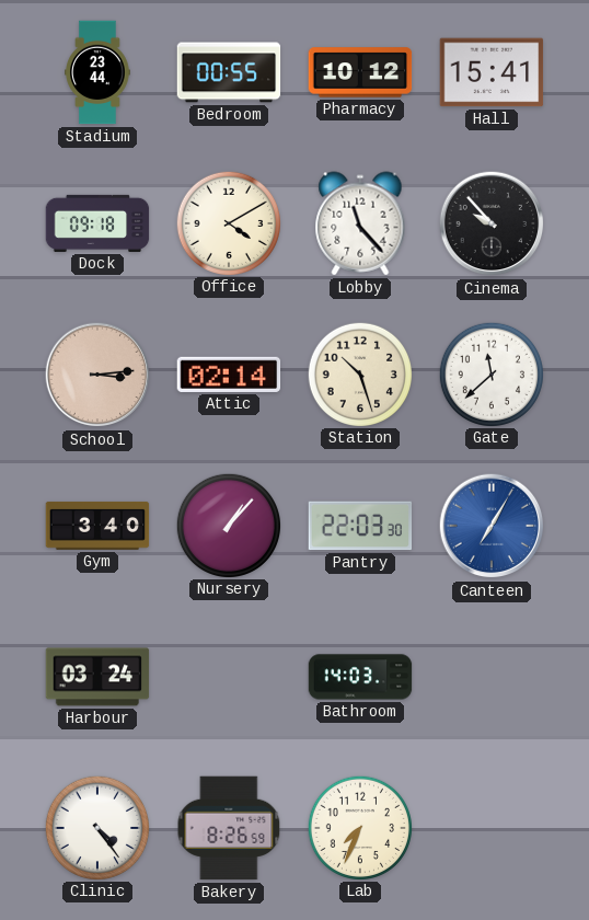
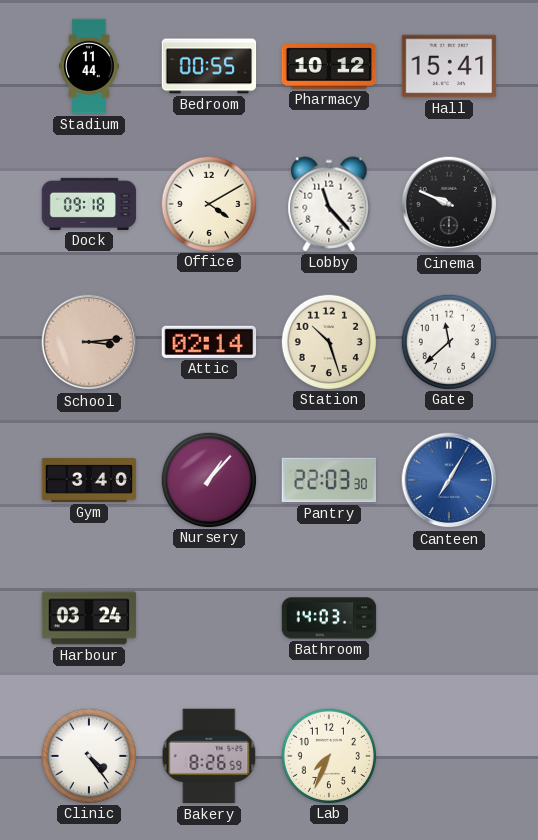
Stadium: 23:44 -> 11:44
Cinema: 9:53 -> 9:49
